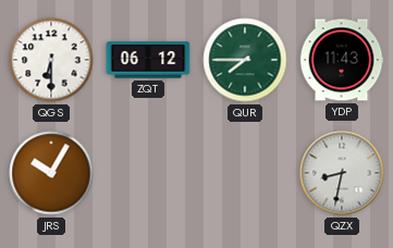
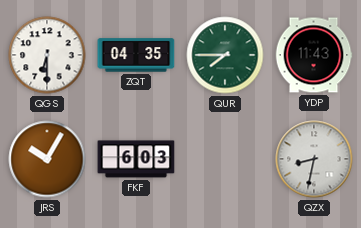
ZQT: 06:12 -> 04:35
FKF: none -> 6:03
